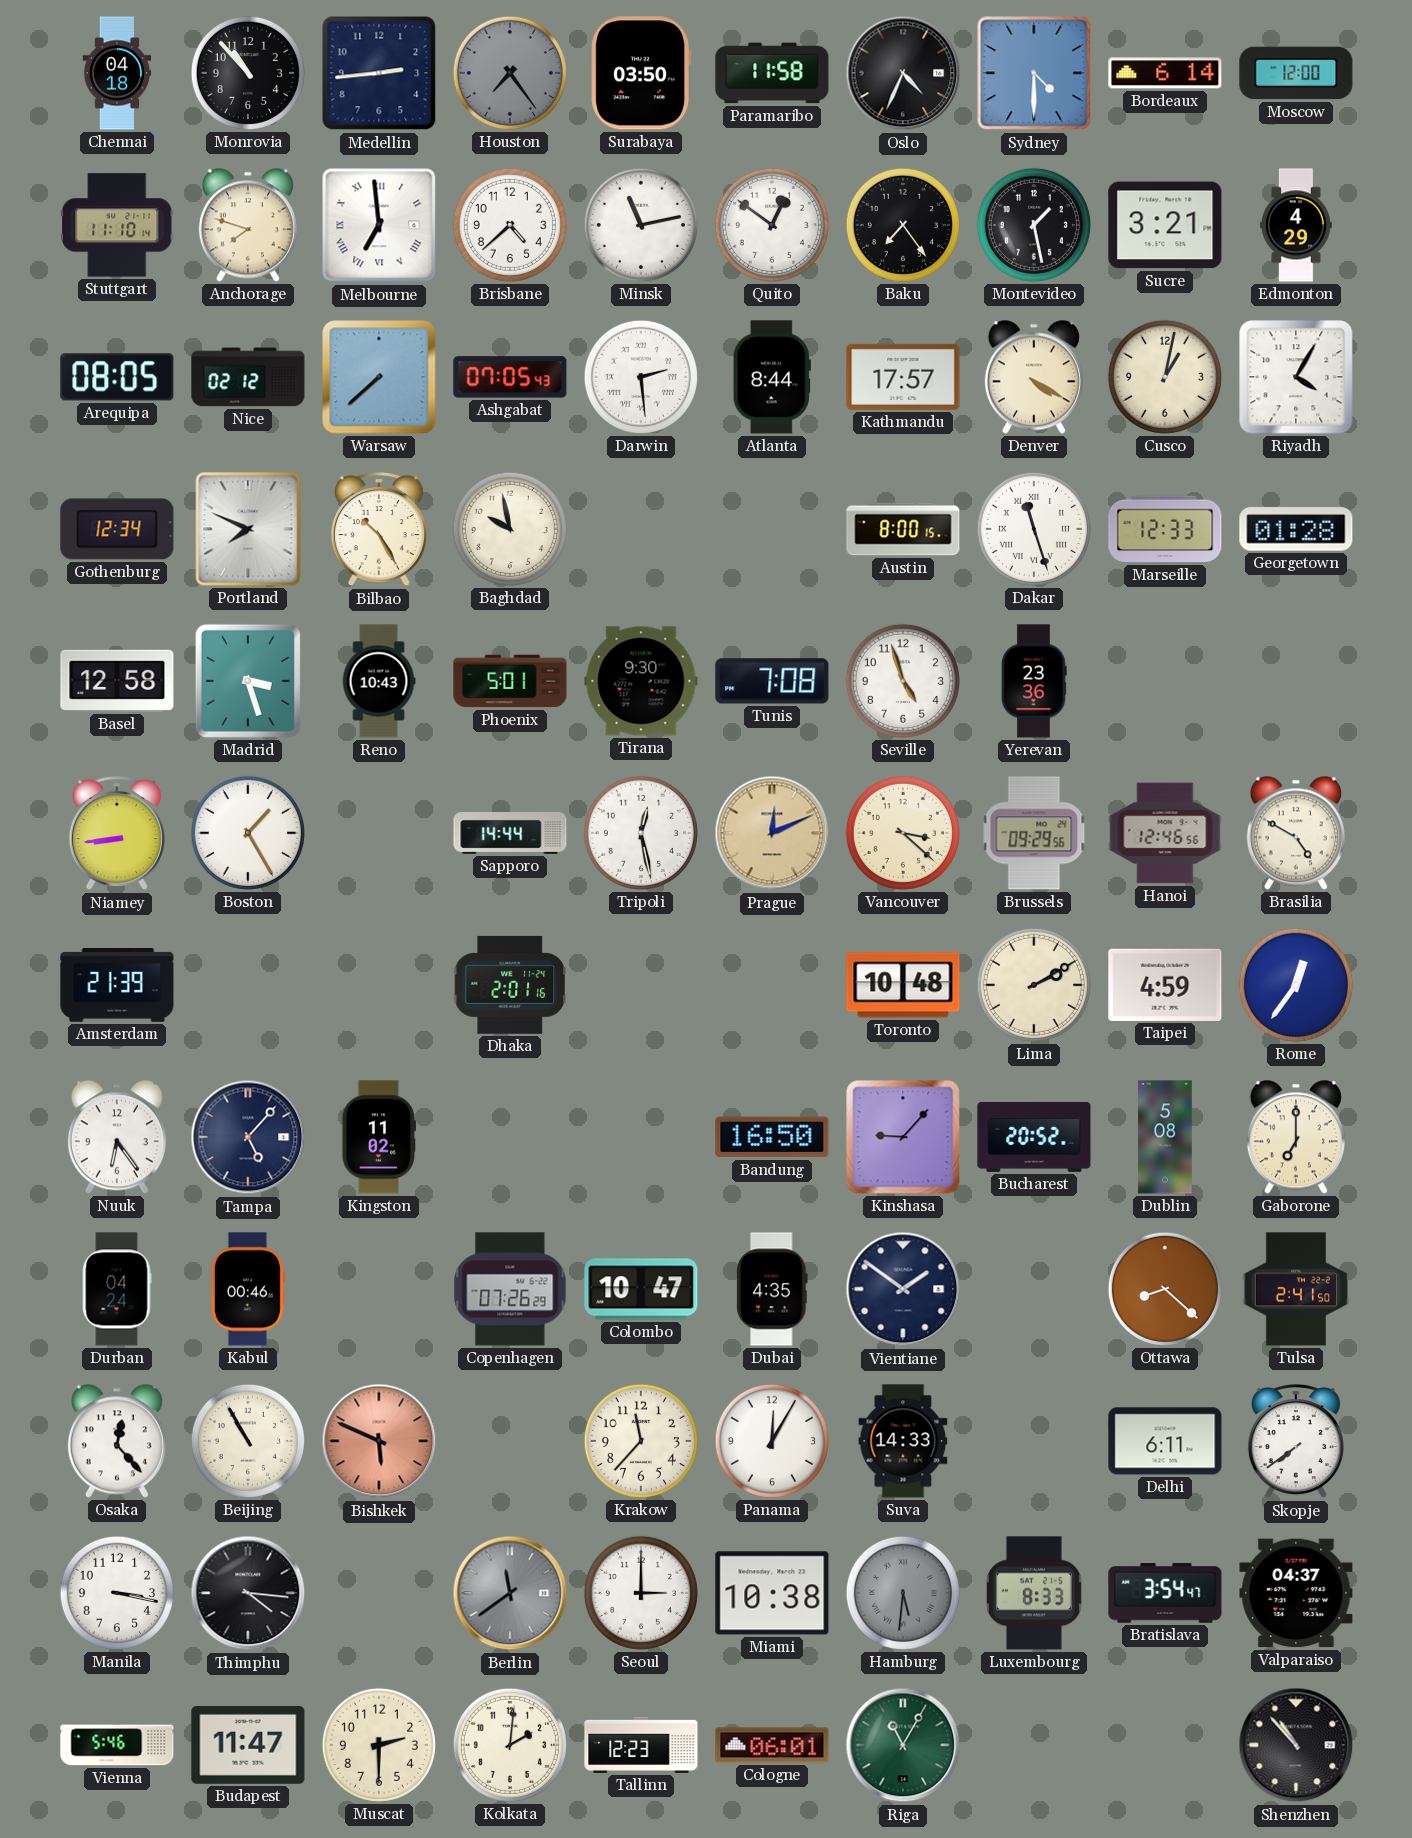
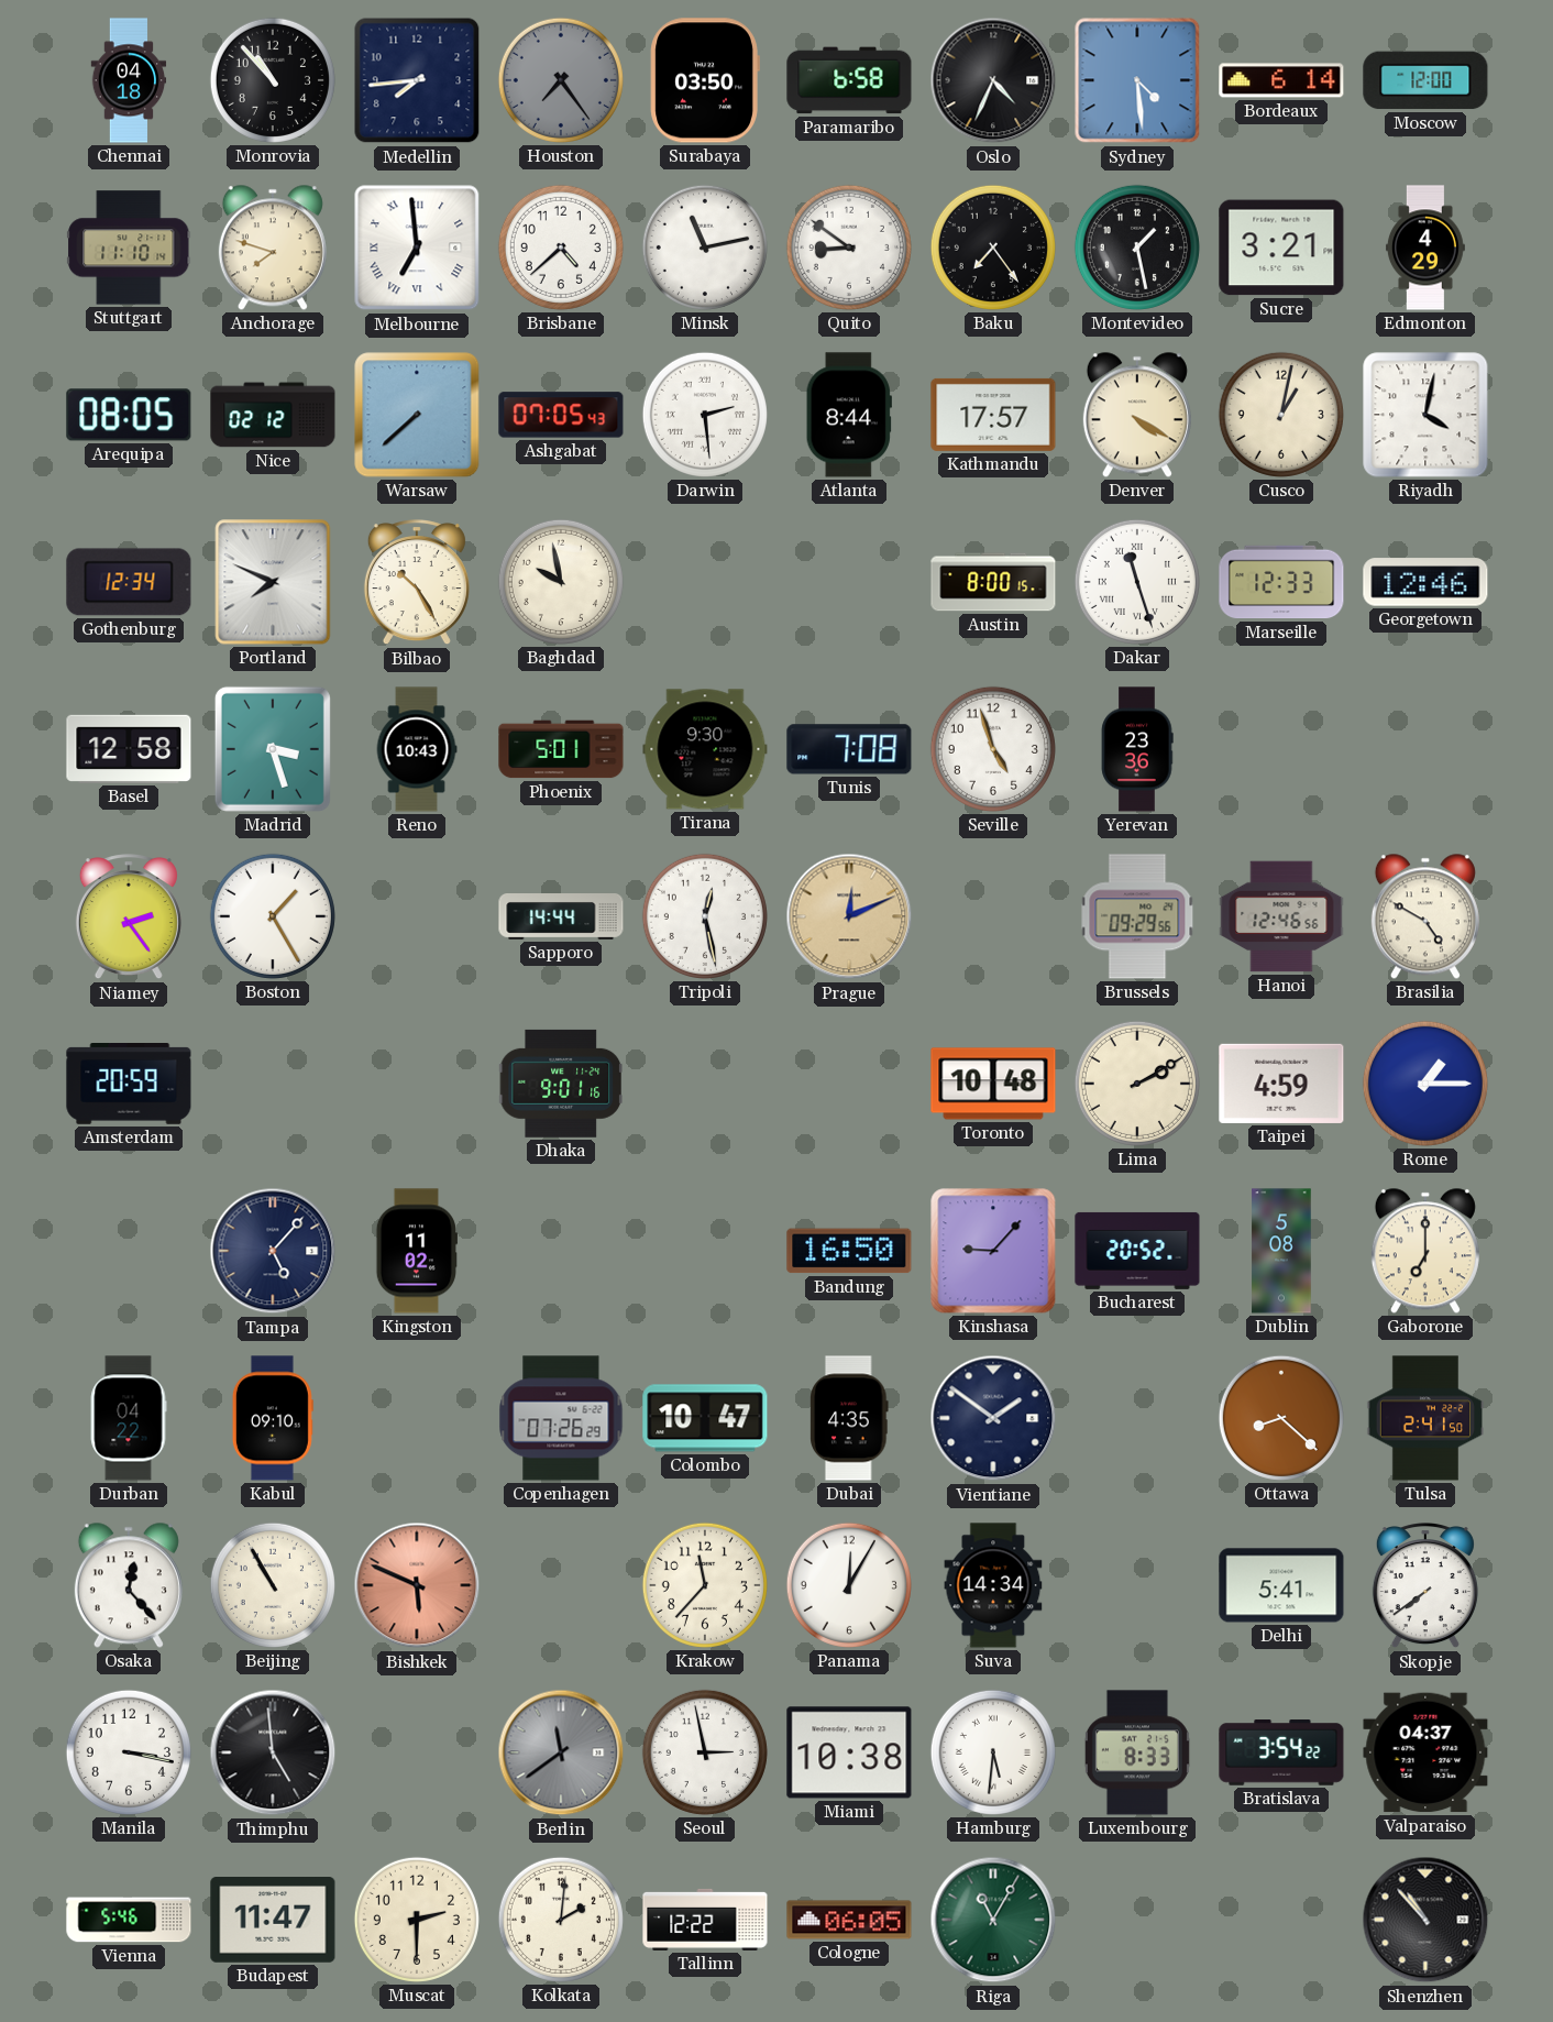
Medellin: 2:44 -> 7:44
Paramaribo: 11:58 -> 6:58
Sydney: 4:30 -> 4:29
Quito: 12:51 -> 8:51
Riyadh: 4:05 -> 4:02
Georgetown: 01:28 -> 12:46
Niamey: 8:44 -> 2:24
Vancouver: 3:22 -> none
Amsterdam: 21:39 -> 20:59
Dhaka: 2:01 -> 9:01
Rome: 12:36 -> 1:15
Nuuk: 6:24 -> none
Durban: 04:24 -> 04:22
Kabul: 00:46 -> 09:10
Suva: 14:33 -> 14:34
Delhi: 6:11 -> 5:41
Thimphu: 4:16 -> 4:59
Seoul: 3:00 -> 2:58
Hamburg dial: grey -> white
Bratislava: 3:54:47 -> 3:54:22
Tallinn: 12:23 -> 12:22
Cologne: 06:01 -> 06:05
